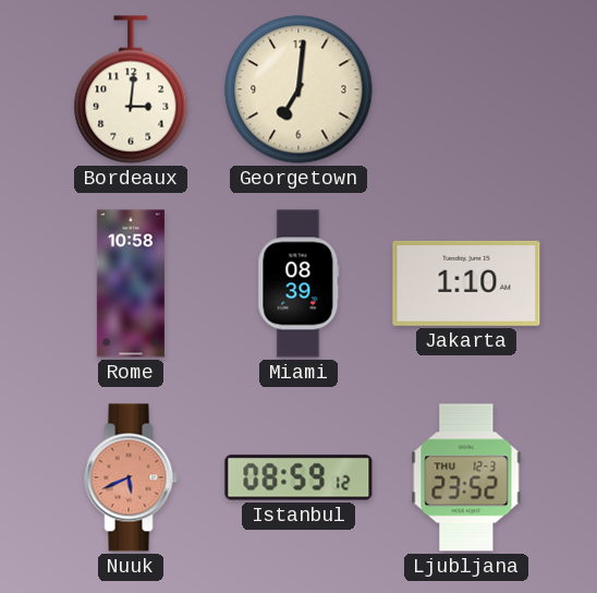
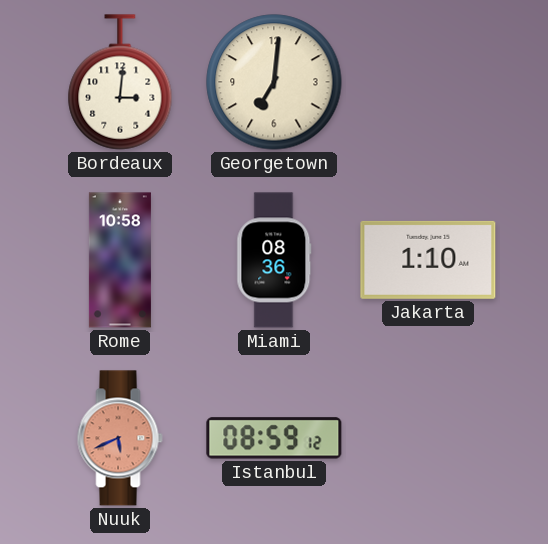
Miami: 08:39 -> 08:36
Ljubljana: 23:52 -> none
